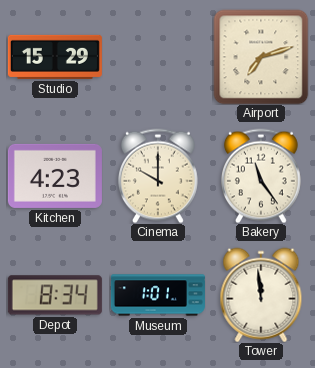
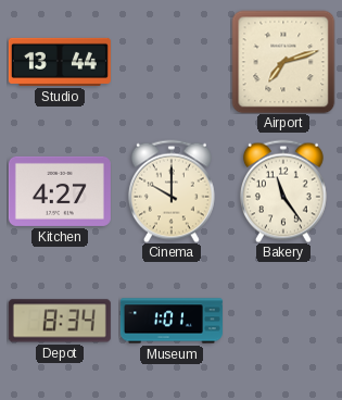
Studio: 15:29 -> 13:44
Kitchen: 4:23 -> 4:27
Tower: 11:59 -> none
